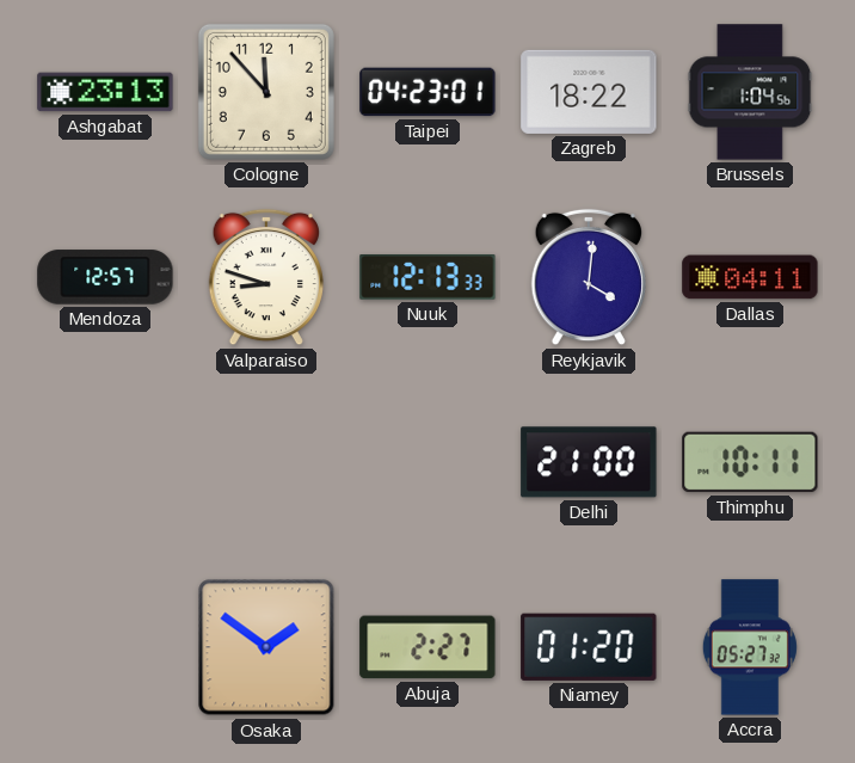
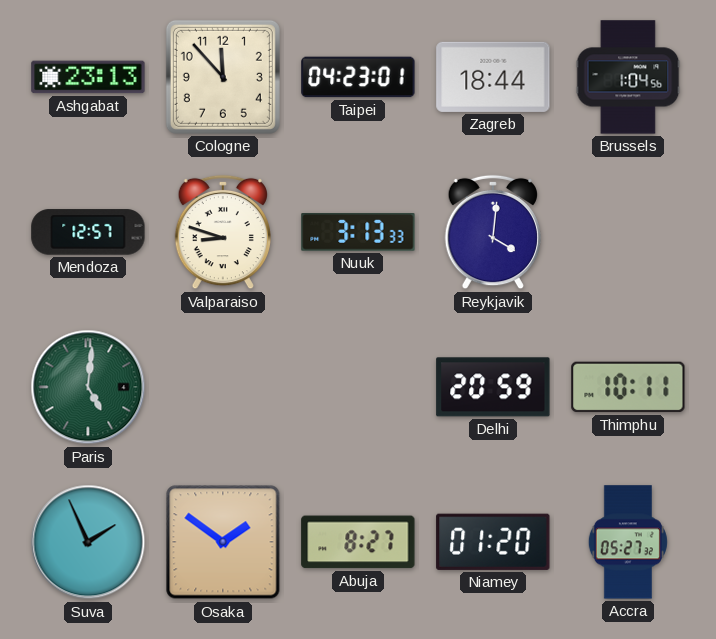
Zagreb: 18:22 -> 18:44
Nuuk: 12:13 -> 3:13
Dallas: 04:11 -> none
Paris: none -> 5:01
Delhi: 21:00 -> 20:59
Suva: none -> 1:56
Abuja: 2:27 -> 8:27
